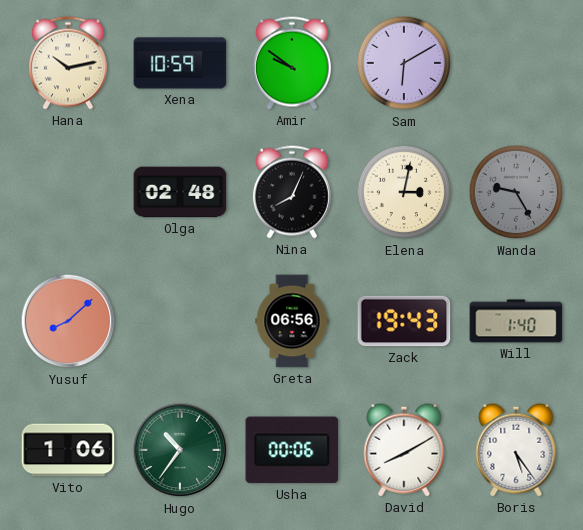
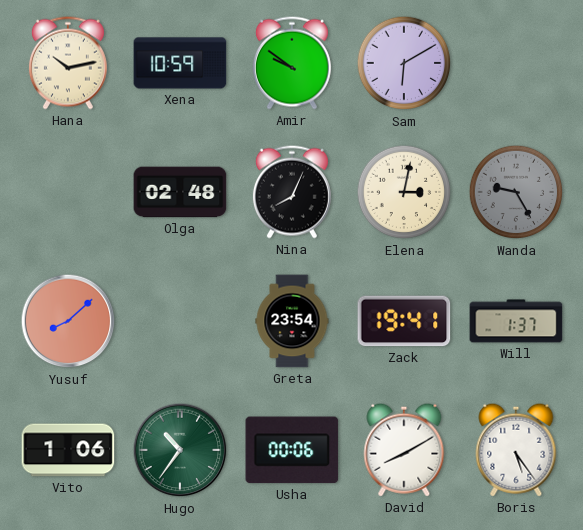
Greta: 06:56 -> 23:54
Zack: 19:43 -> 19:41
Will: 1:40 -> 1:37
